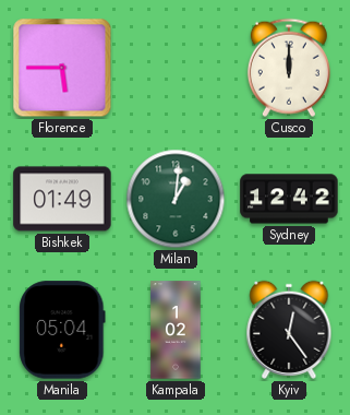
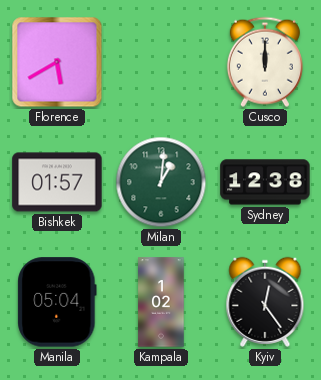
Florence: 5:45 -> 5:40
Bishkek: 01:49 -> 01:57
Sydney: 12:42 -> 12:38
